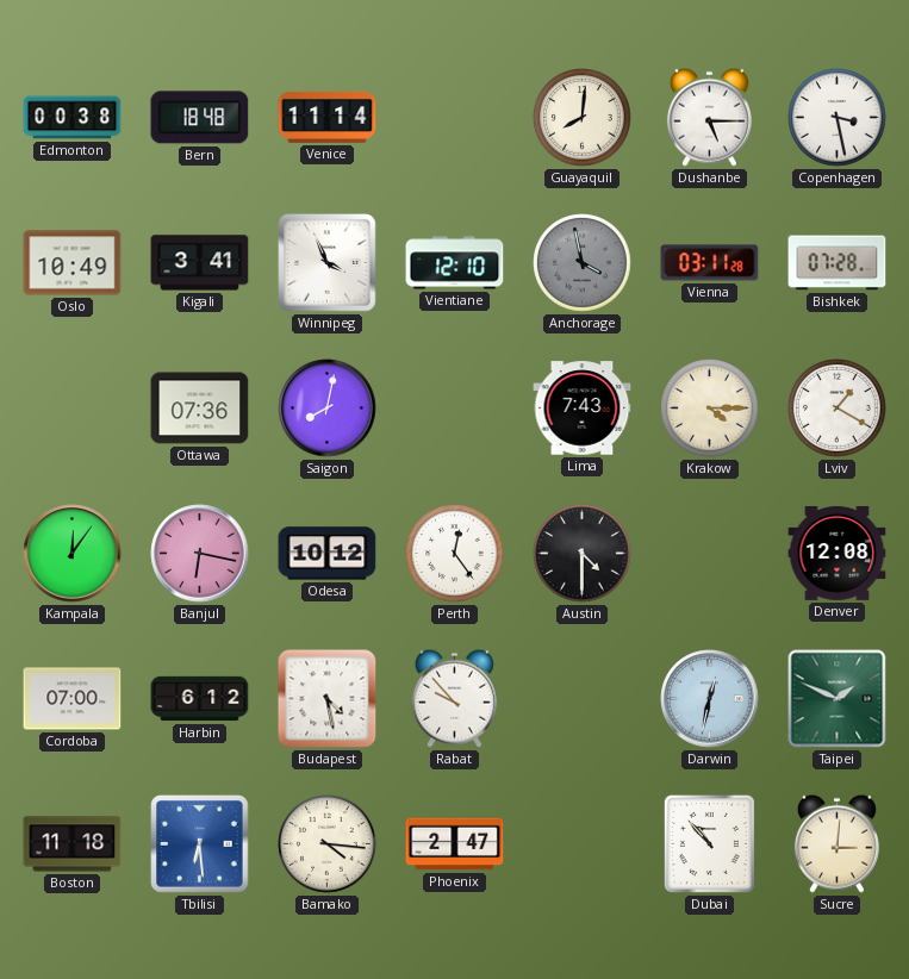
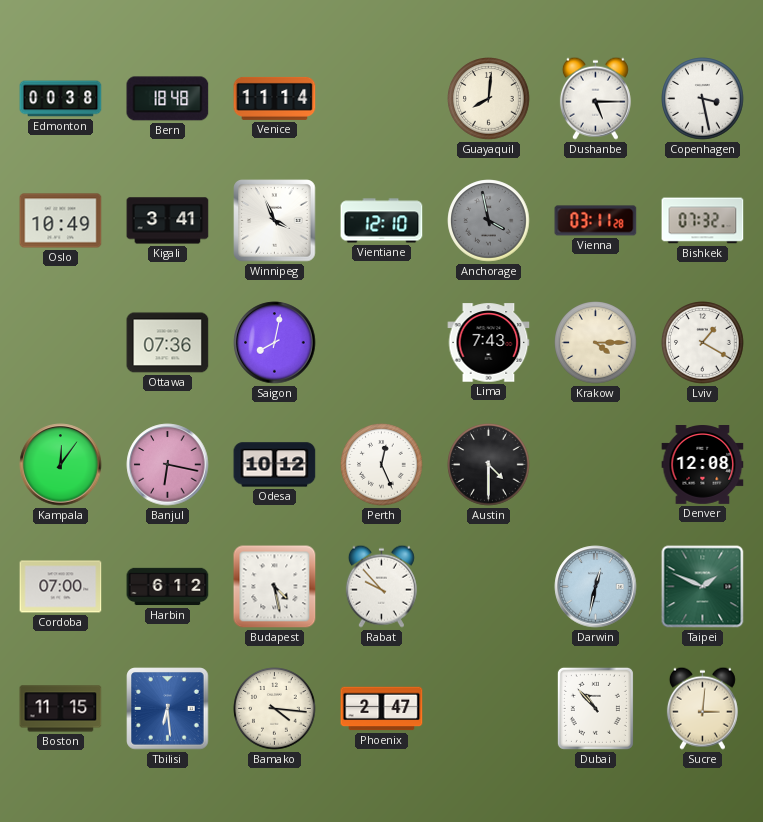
Bishkek: 07:28 -> 07:32
Perth: 12:24 -> 12:26
Boston: 11:18 -> 11:15
